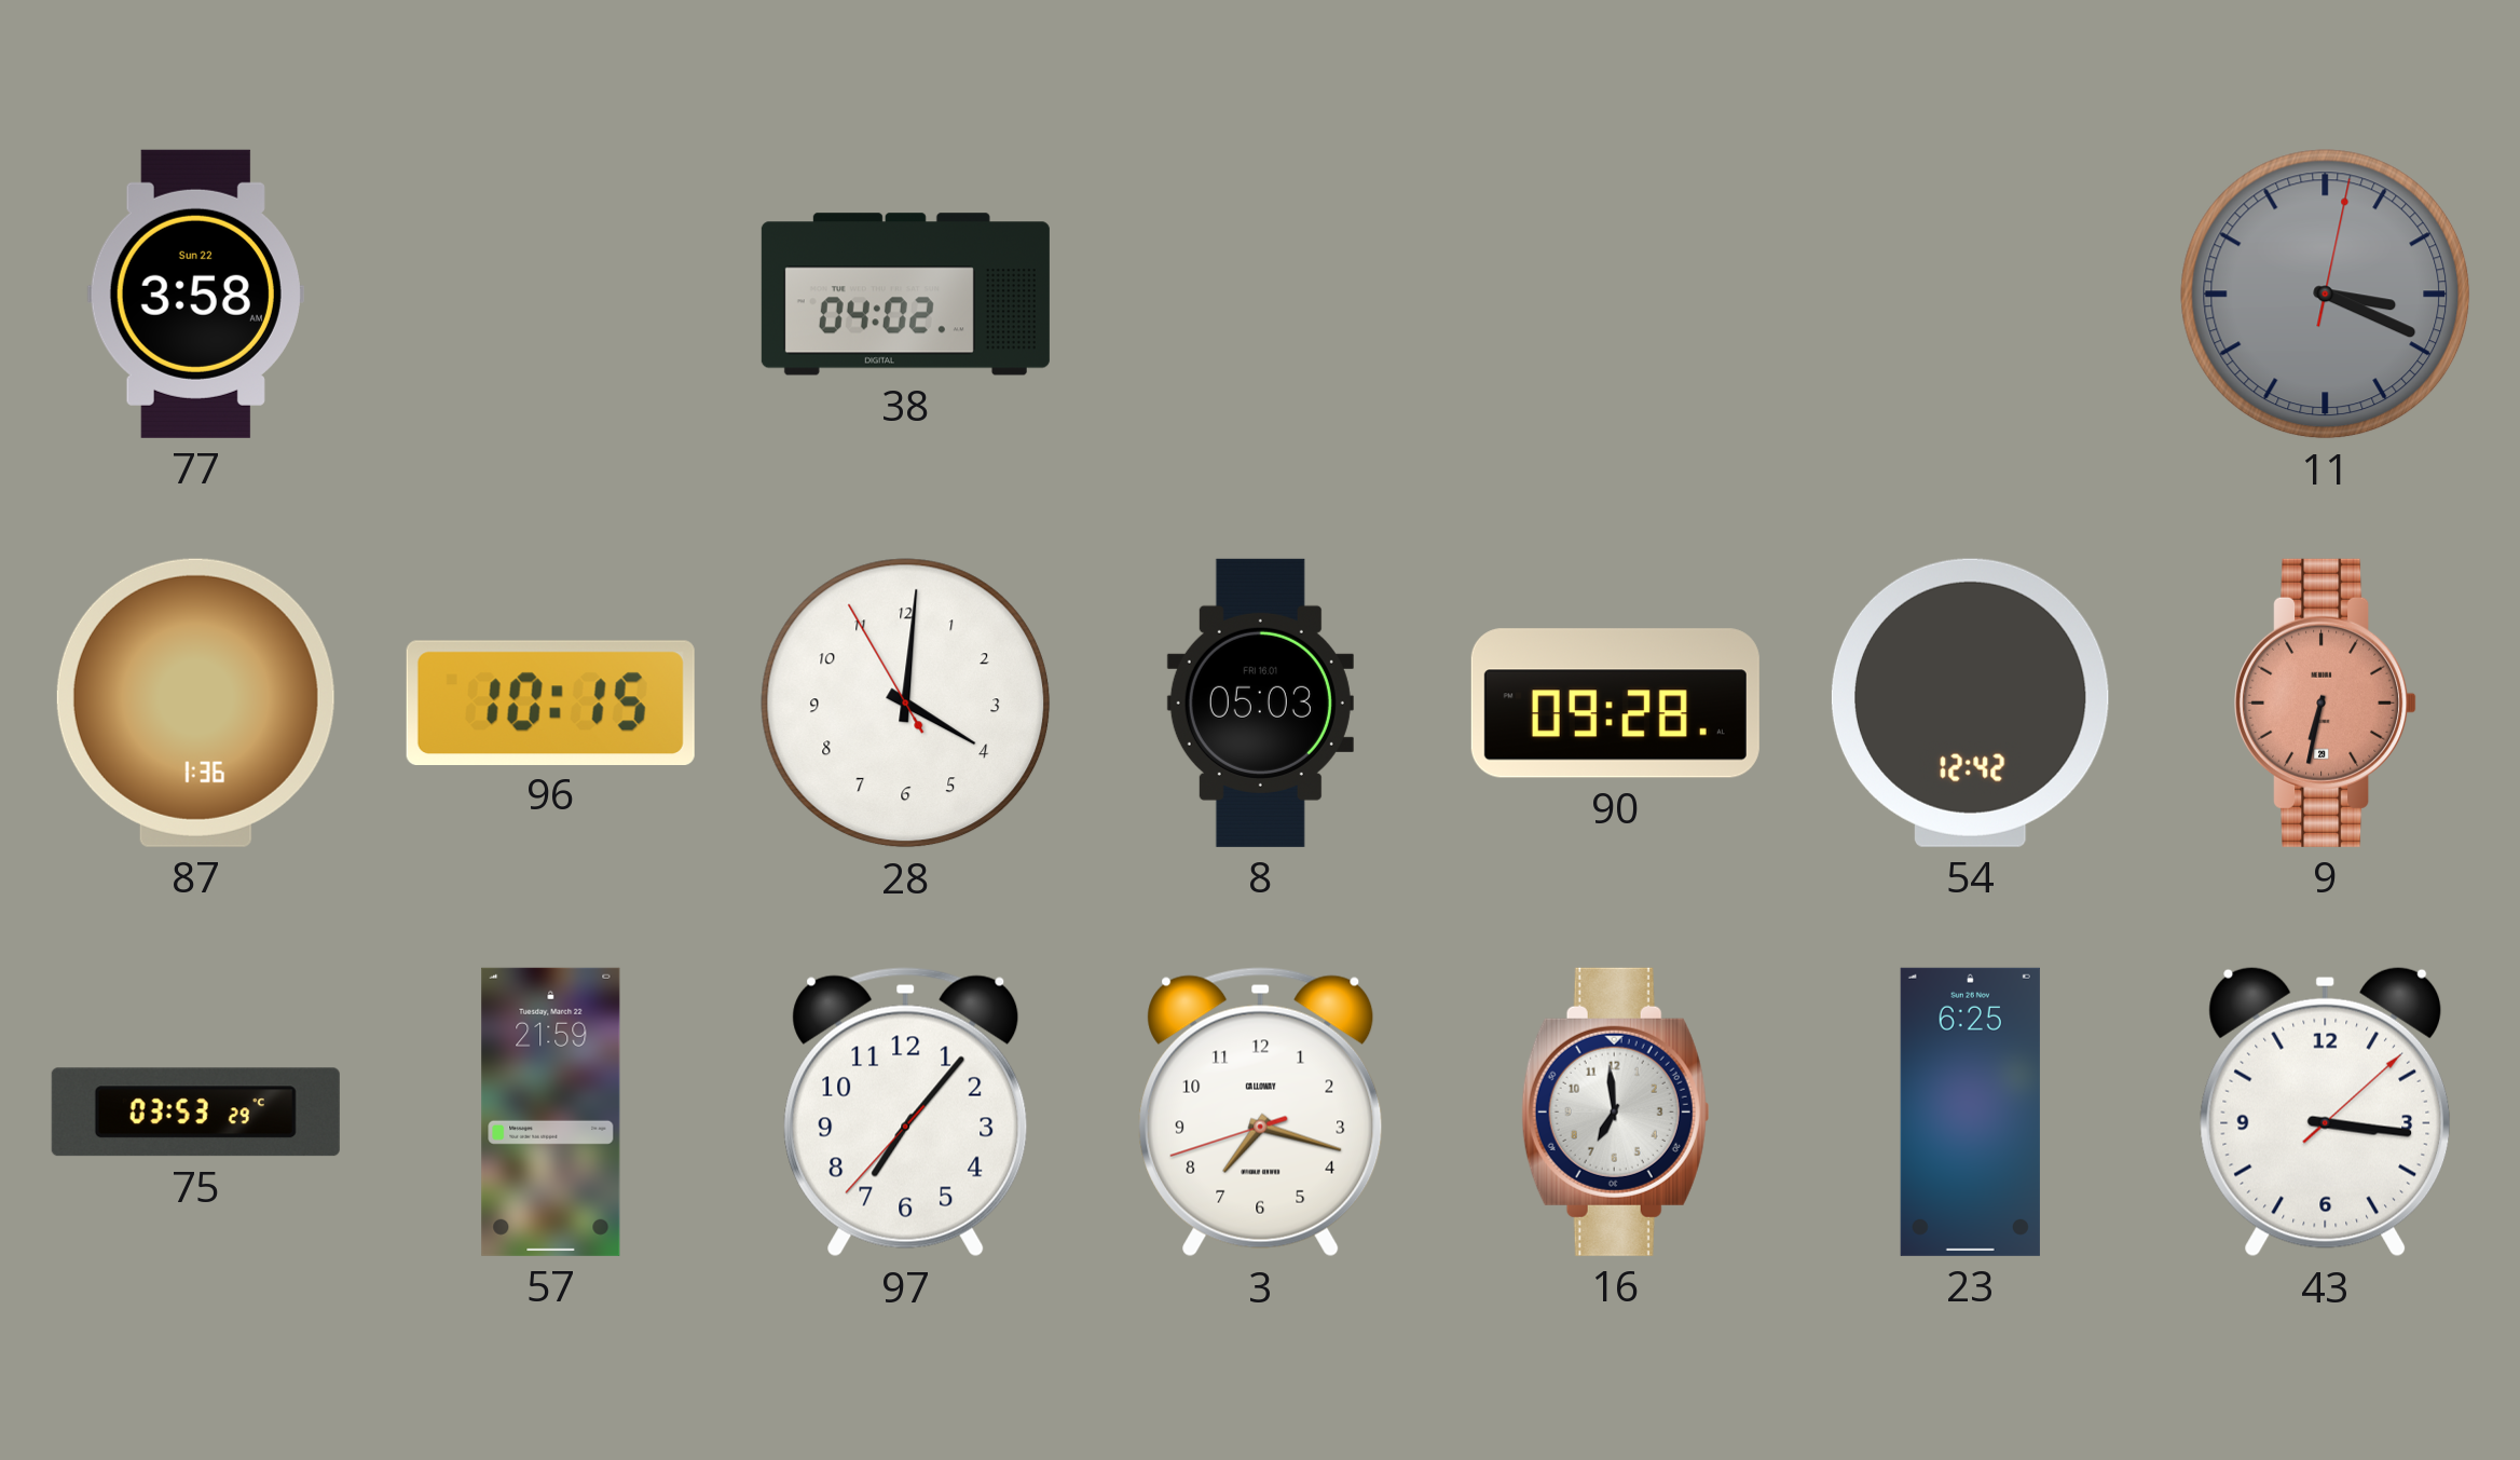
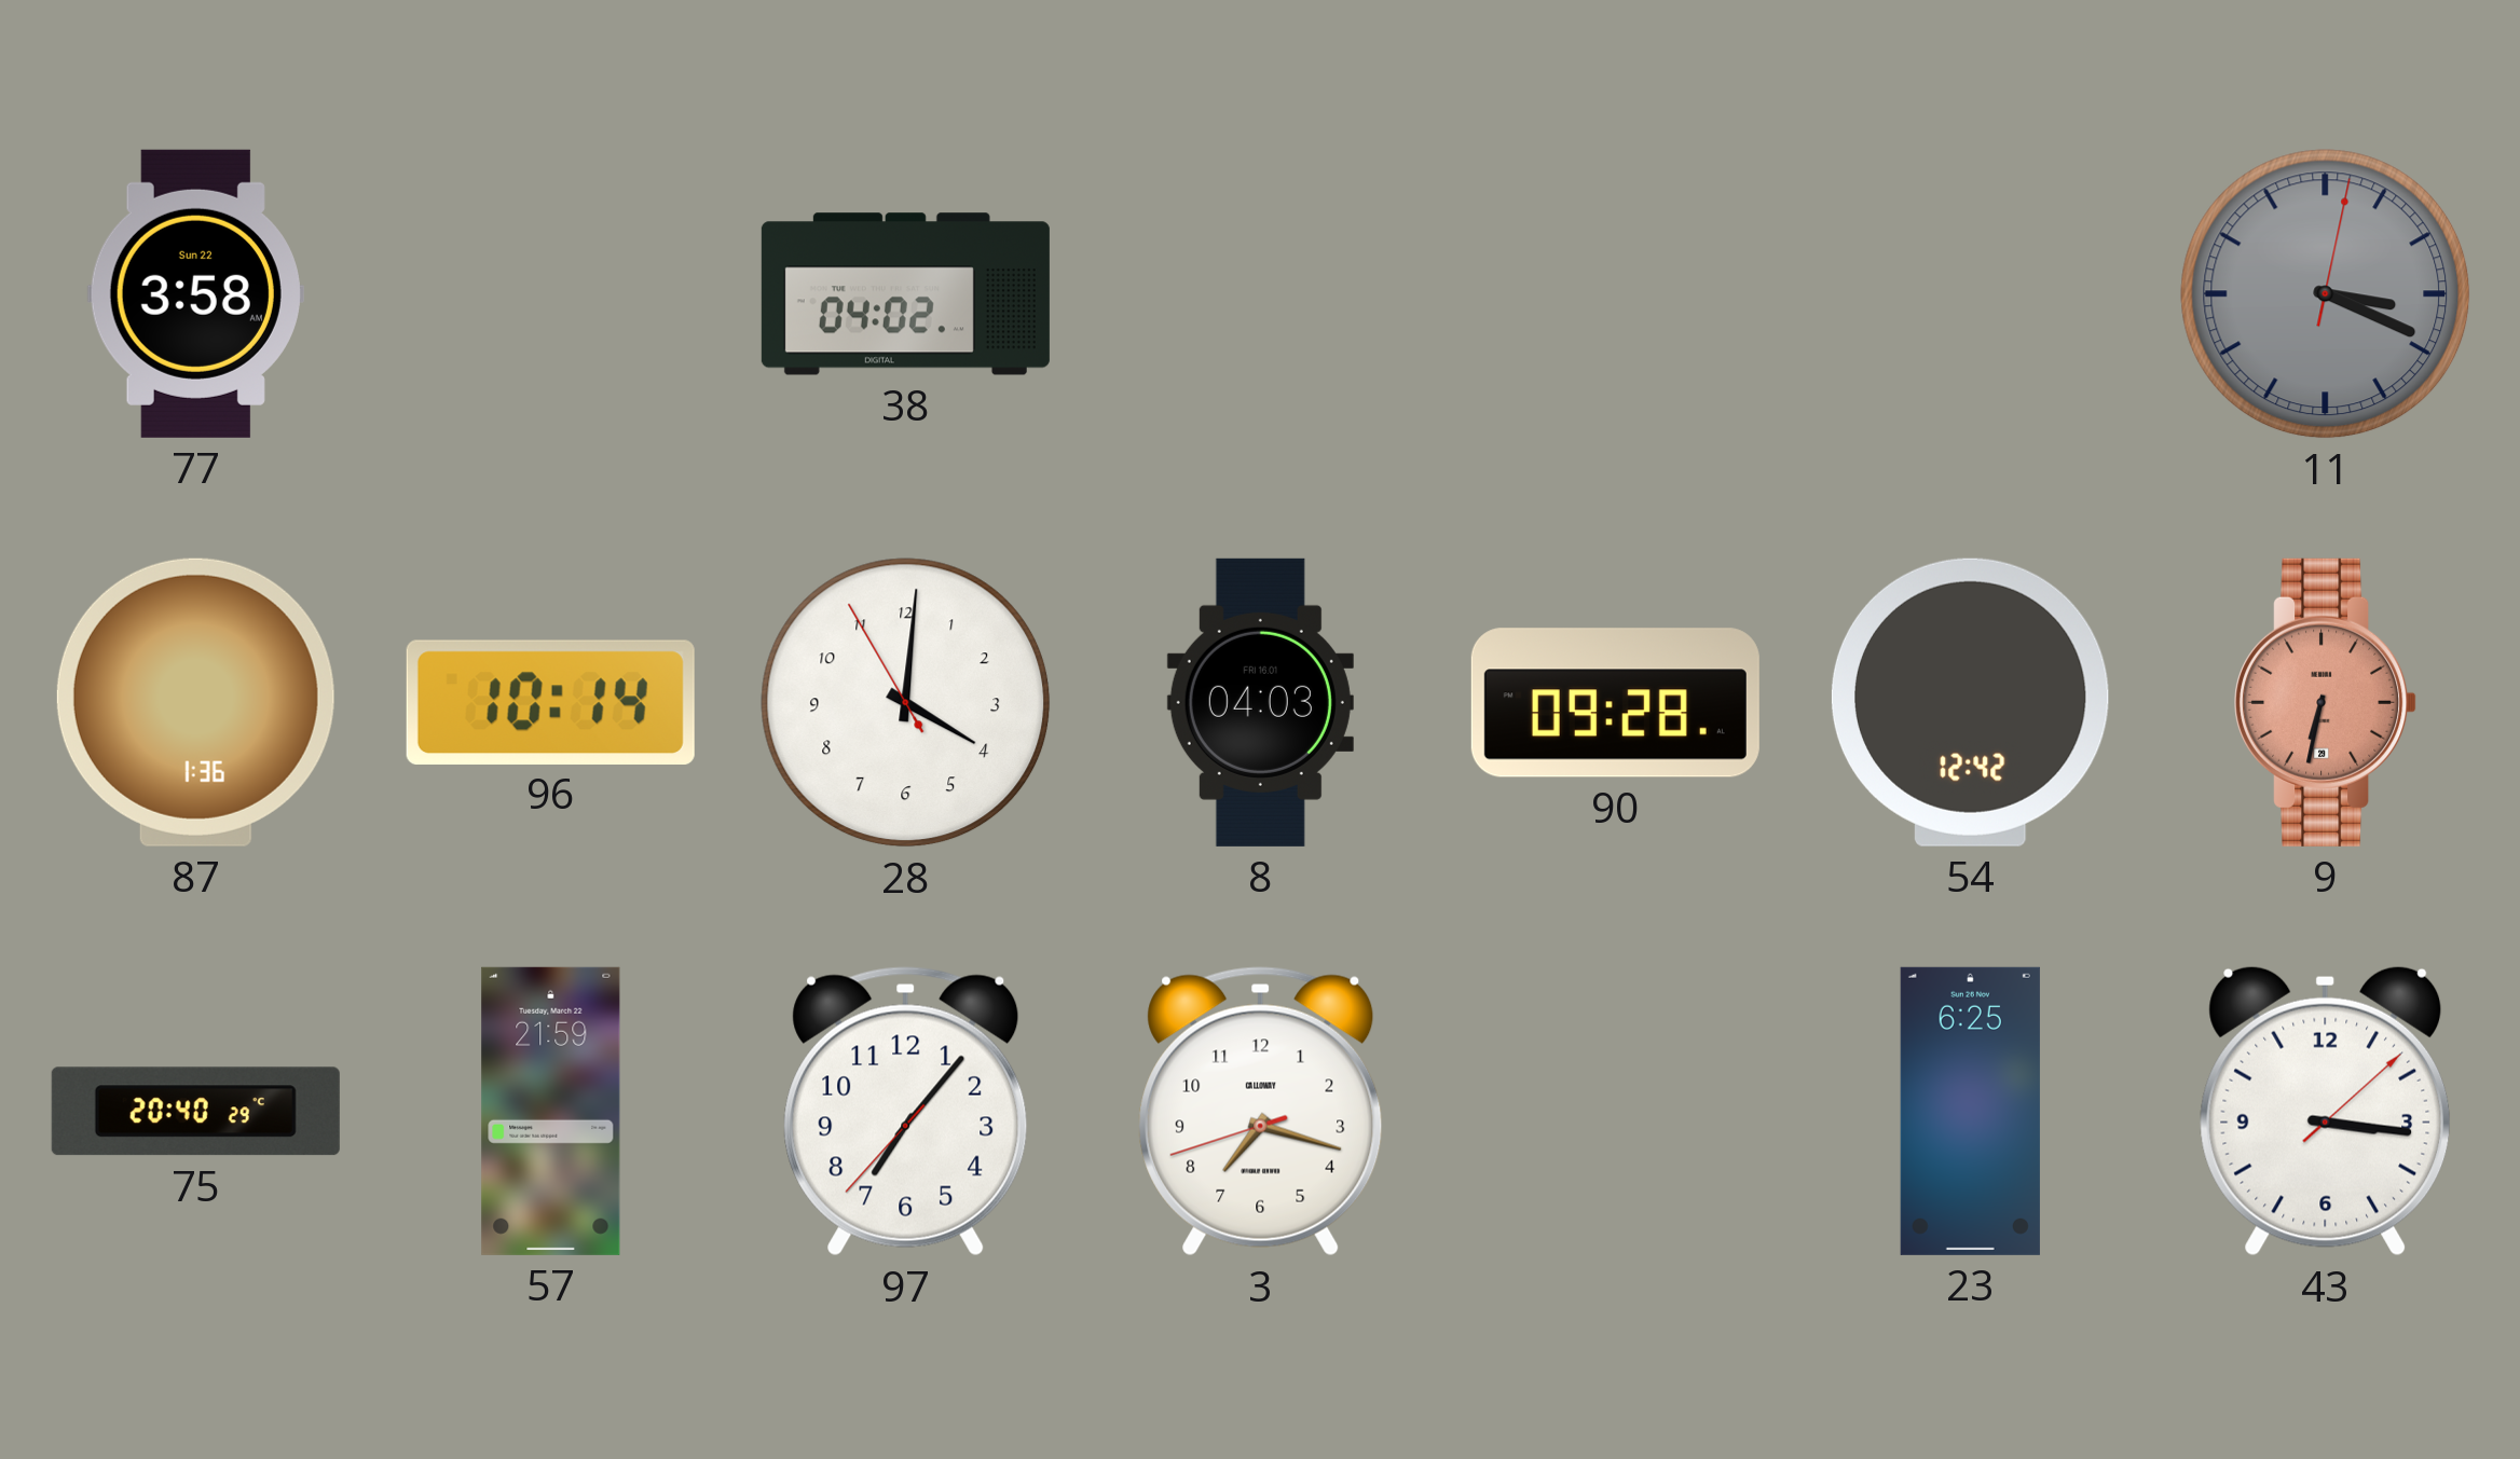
96: 10:15 -> 10:14
8: 05:03 -> 04:03
75: 03:53 -> 20:40
16: 6:59 -> none
